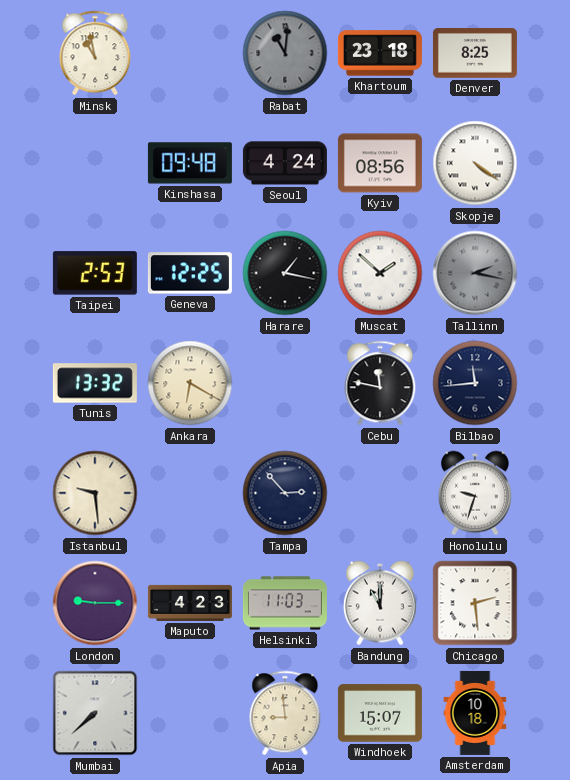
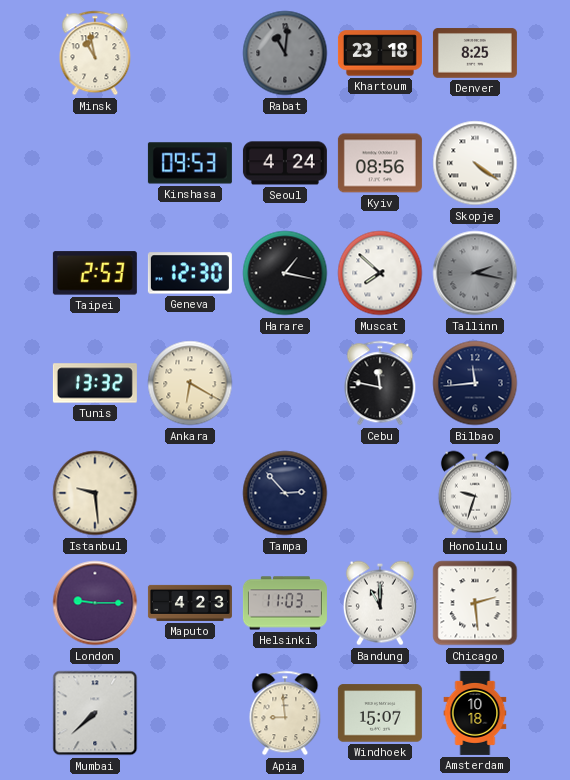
Kinshasa: 09:48 -> 09:53
Geneva: 12:25 -> 12:30
Muscat: 1:52 -> 7:52
